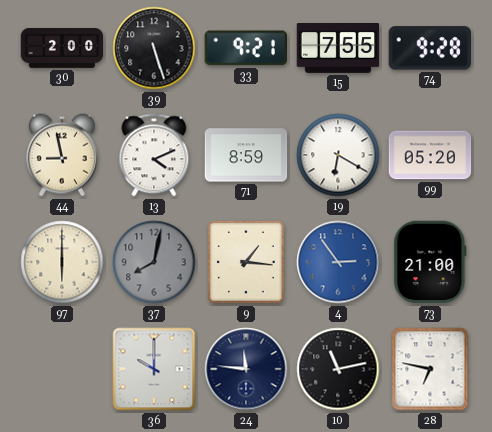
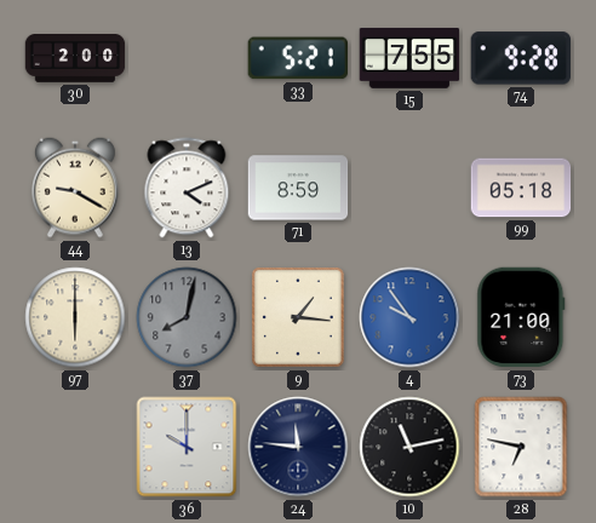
39: 5:27 -> none
33: 9:21 -> 5:21
44: 8:58 -> 9:20
19: 6:20 -> none
99: 05:20 -> 05:18
4: 2:54 -> 9:54
